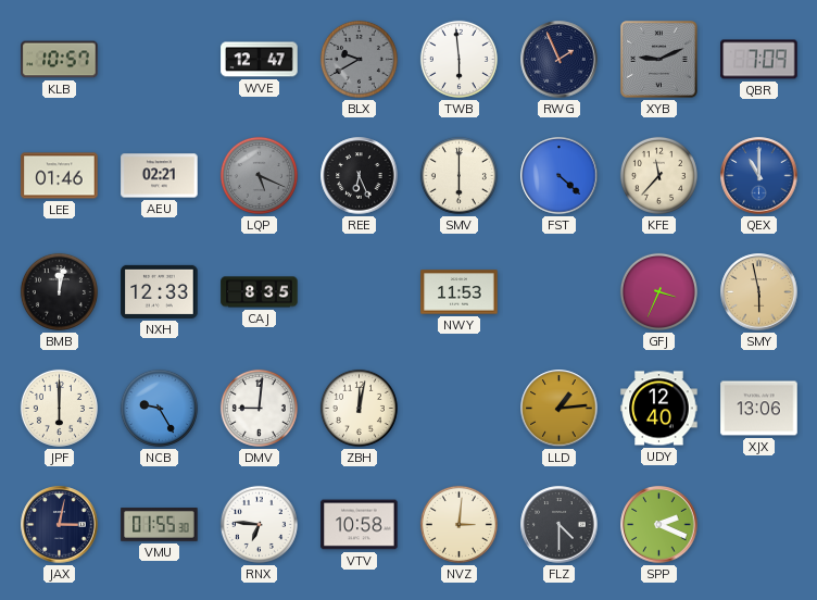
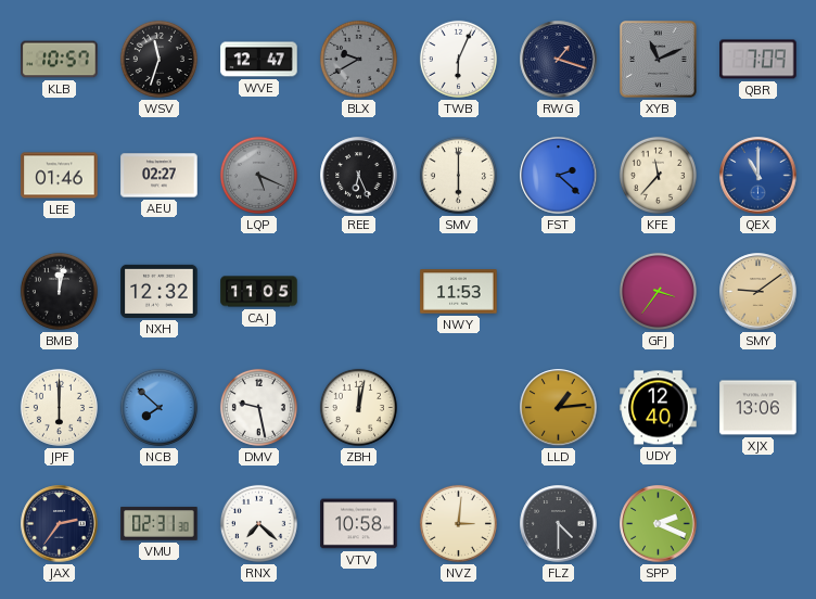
WSV: none -> 11:33
TWB: 5:59 -> 6:04
RWG: 1:56 -> 1:18
XYB: 9:11 -> 11:11
AEU: 02:21 -> 02:27
FST: 4:22 -> 2:22
NXH: 12:33 -> 12:32
CAJ: 8:35 -> 11:05
GFJ: 3:34 -> 3:36
SMY: 5:58 -> 9:09
NCB: 9:25 -> 7:52
DMV: 9:01 -> 9:28
JAX: 3:02 -> 2:36
VMU: 01:55 -> 02:31
RNX: 6:46 -> 7:22
